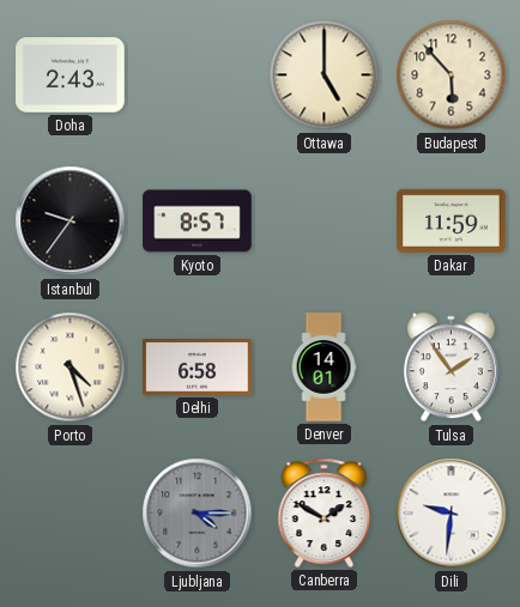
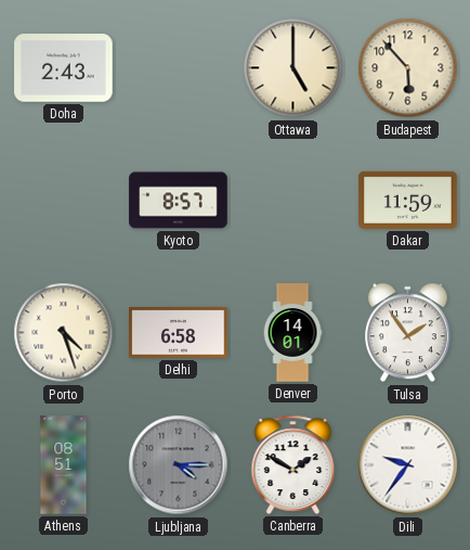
Istanbul: 9:36 -> none
Athens: none -> 08:51
Dili: 9:31 -> 9:36
